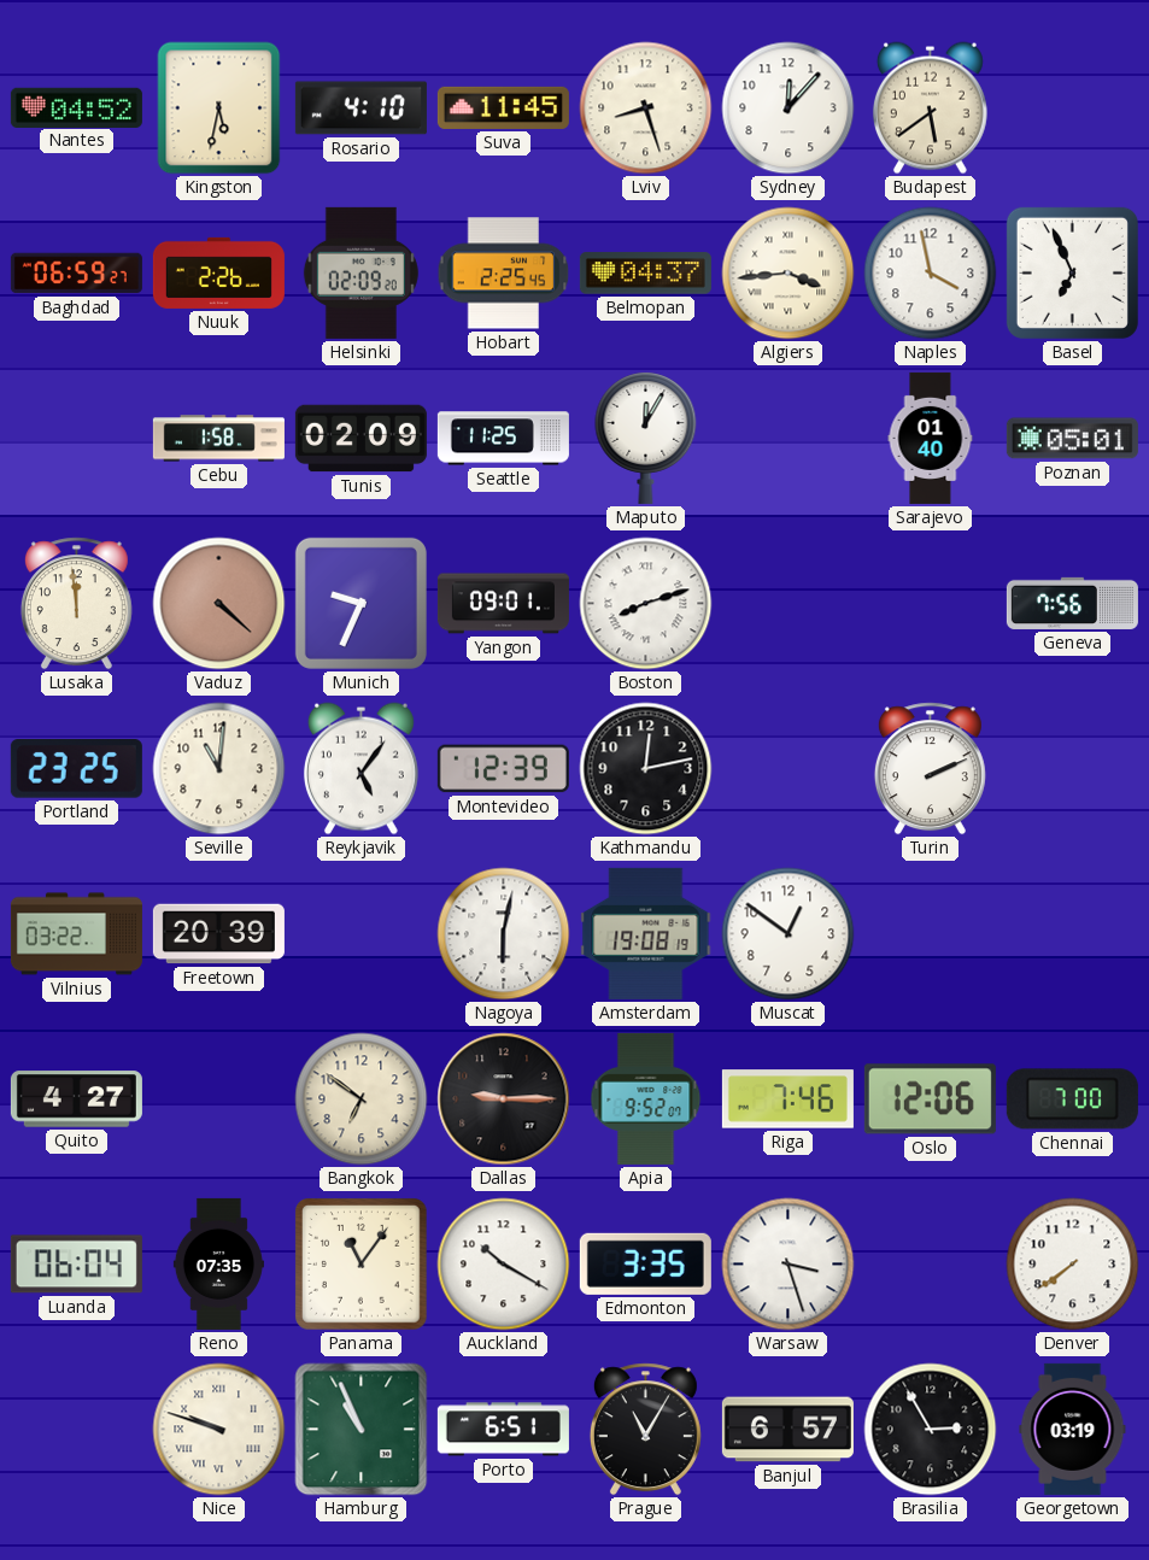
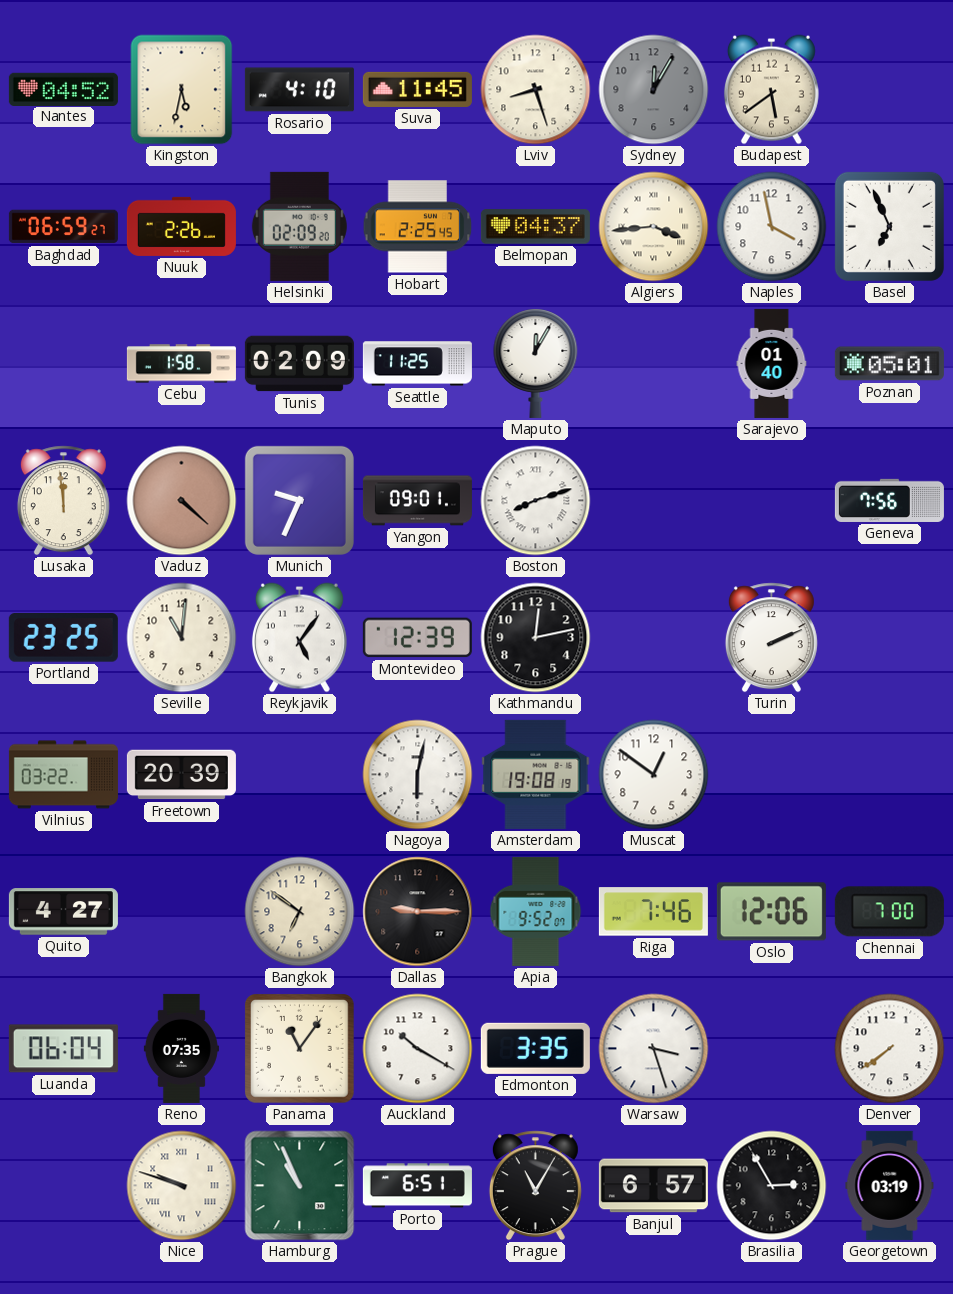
Sydney: 12:07 -> 12:05
Sydney dial: white -> grey
